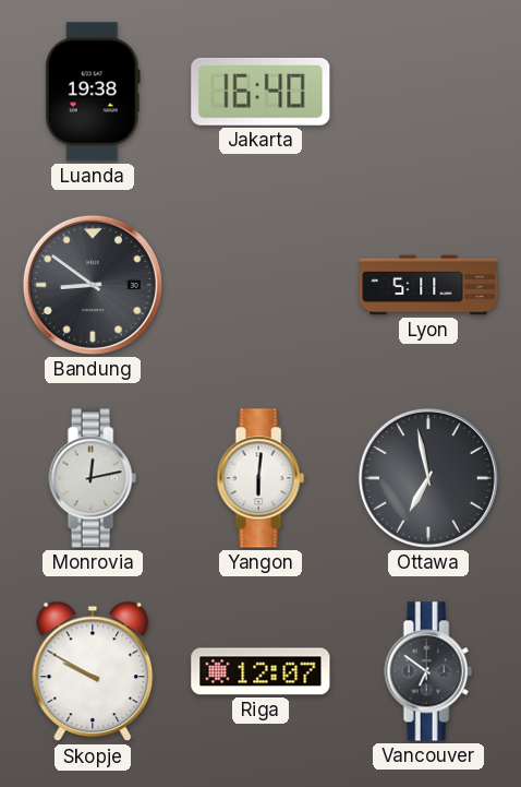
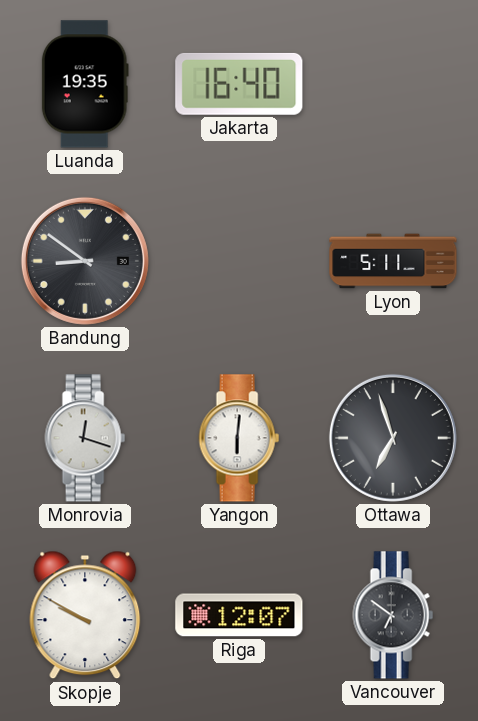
Luanda: 19:38 -> 19:35
Monrovia: 12:13 -> 12:18
Ottawa: 6:58 -> 6:57
